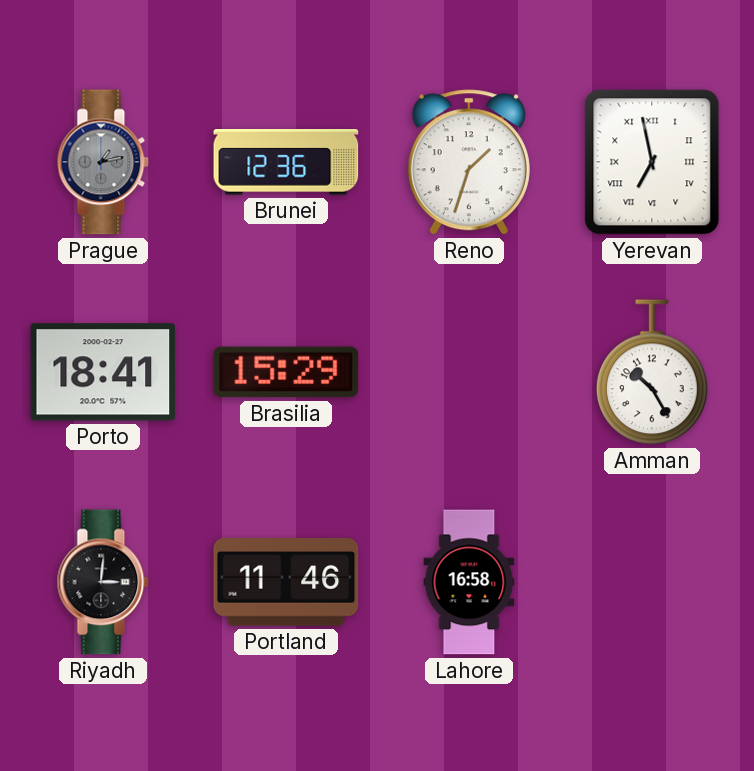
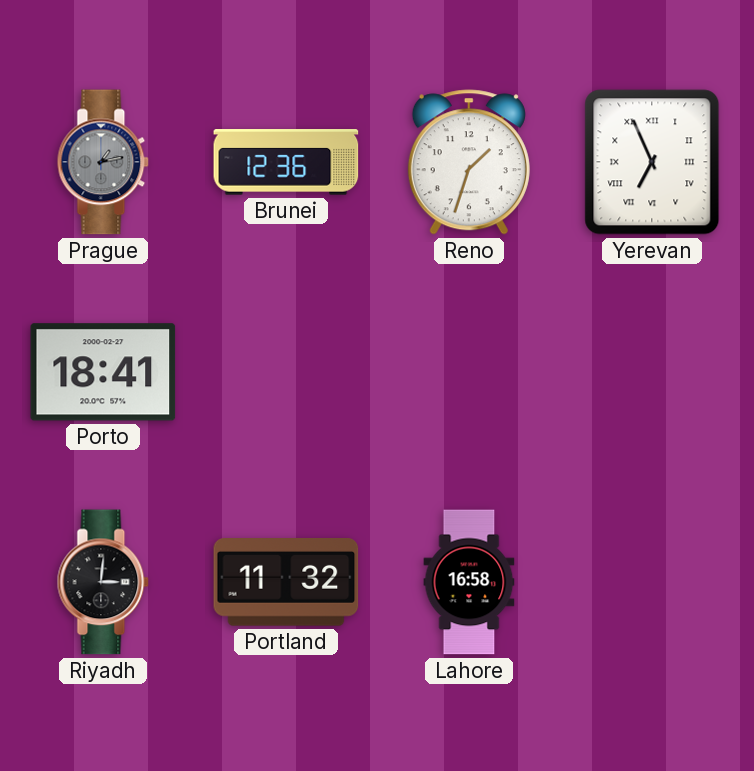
Yerevan: 6:58 -> 6:56
Brasilia: 15:29 -> none
Amman: 10:25 -> none
Portland: 11:46 -> 11:32
